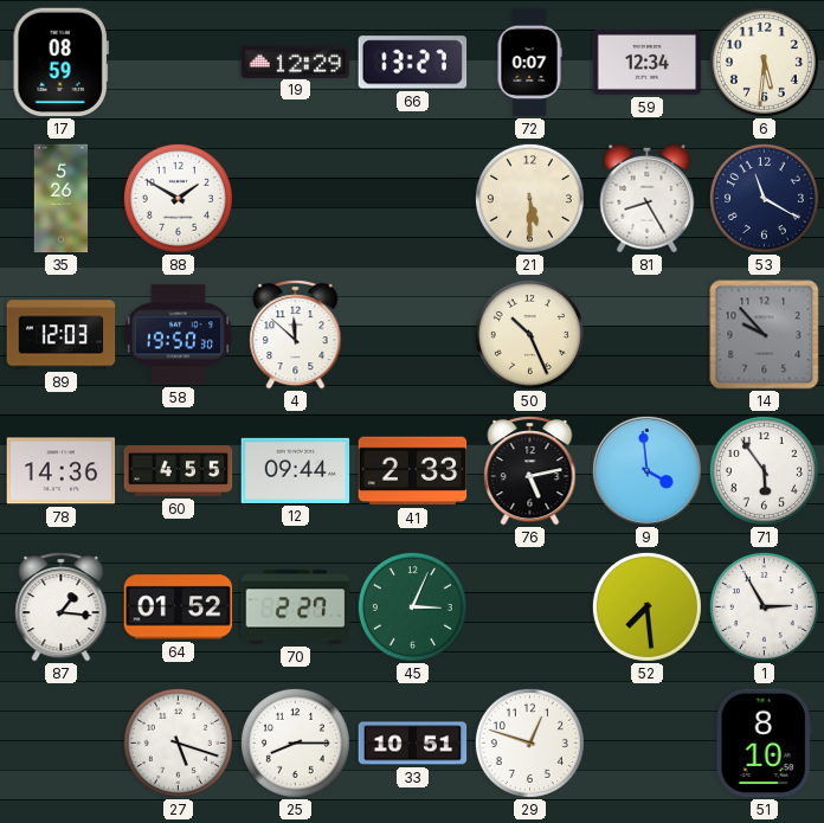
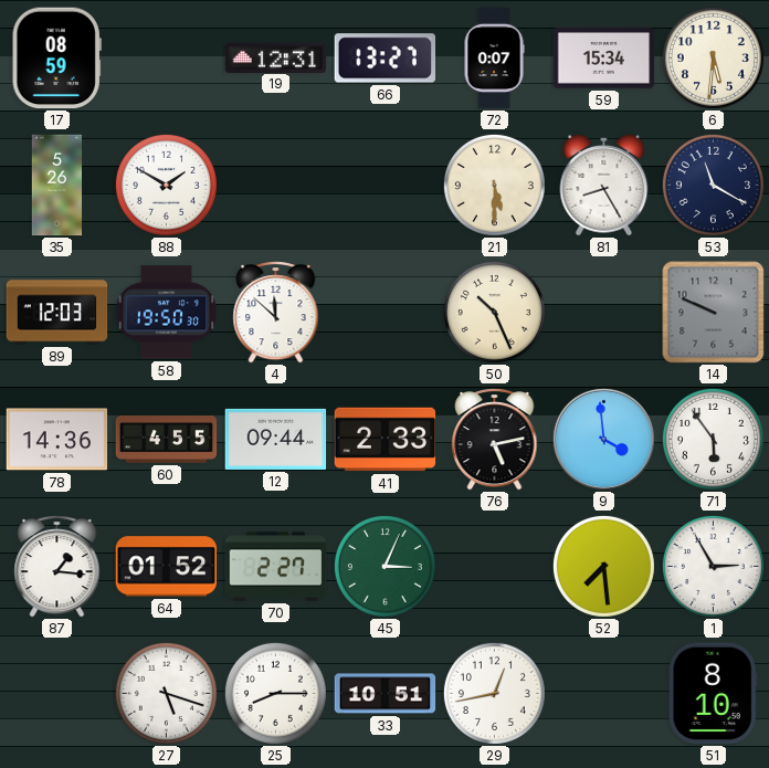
19: 12:29 -> 12:31
59: 12:34 -> 15:34
14: 9:53 -> 9:49
29: 12:48 -> 12:43
